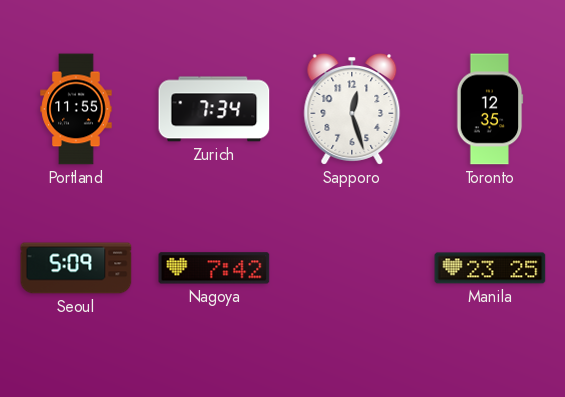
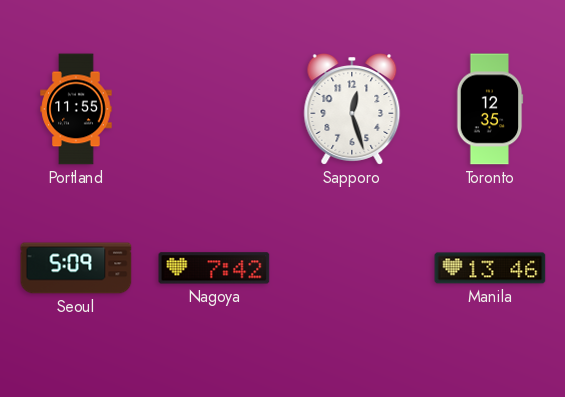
Zurich: 7:34 -> none
Manila: 23:25 -> 13:46
